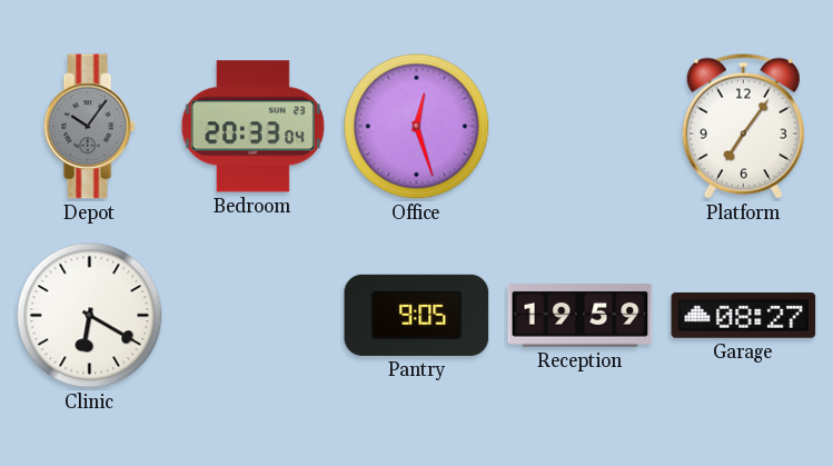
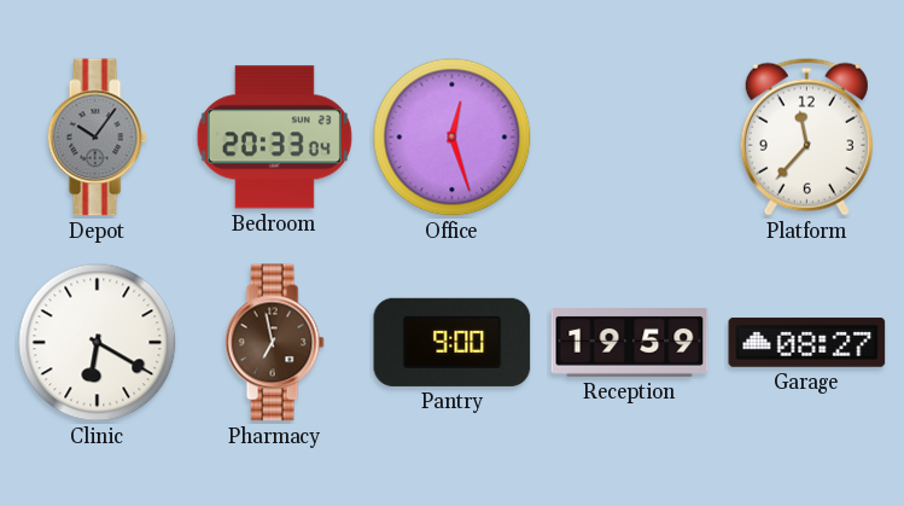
Platform: 7:06 -> 11:37
Pharmacy: none -> 6:58
Pantry: 9:05 -> 9:00
